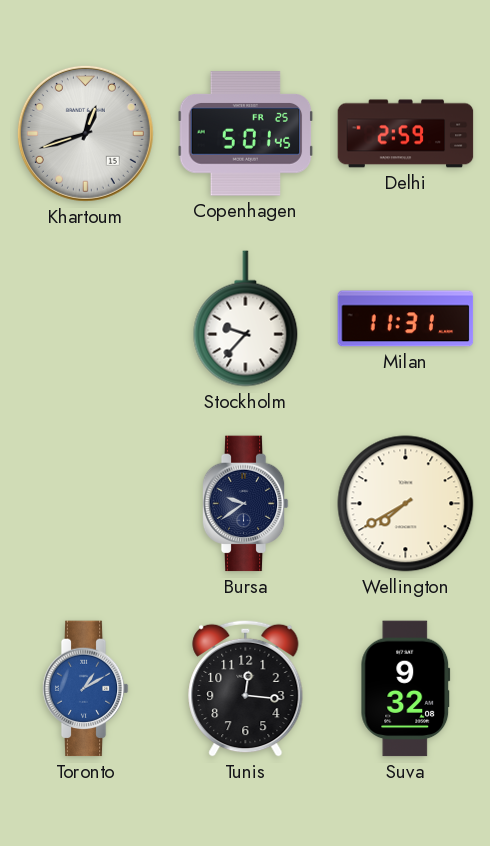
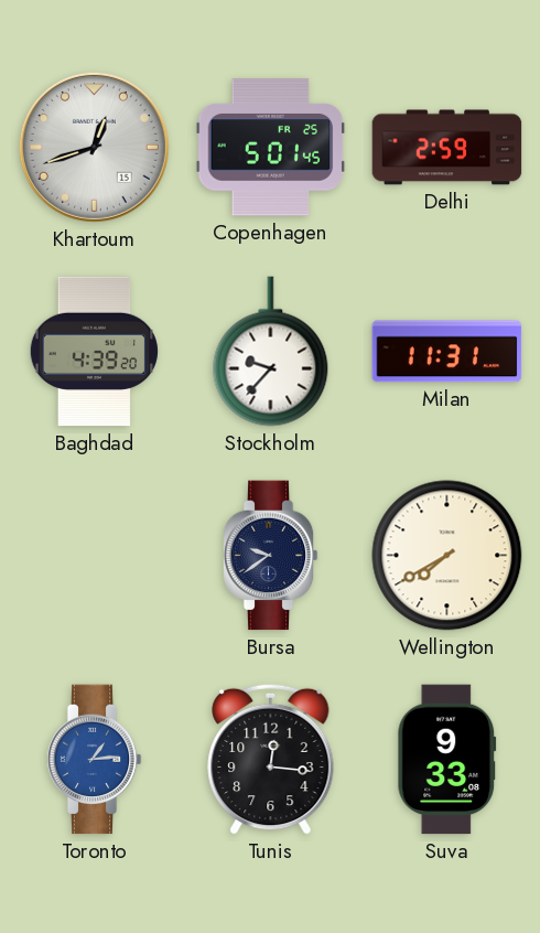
Baghdad: none -> 4:39
Toronto: 1:10 -> 1:14
Suva: 9:32 -> 9:33
